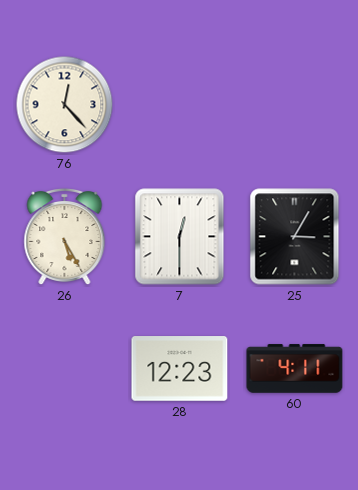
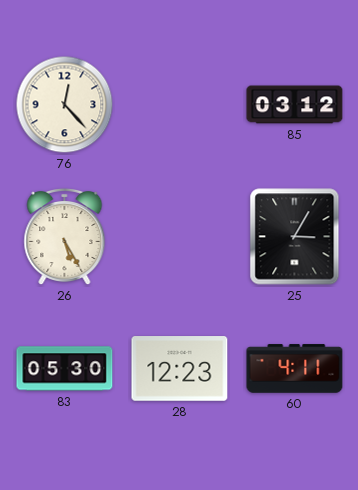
85: none -> 03:12
7: 12:30 -> none
83: none -> 05:30
